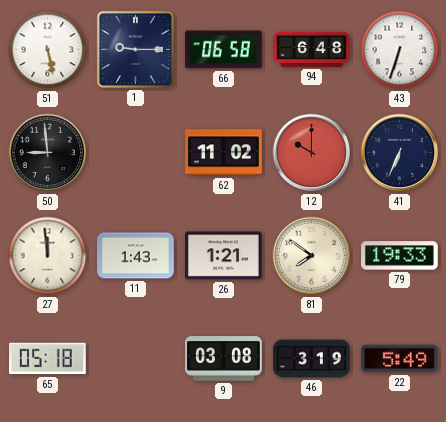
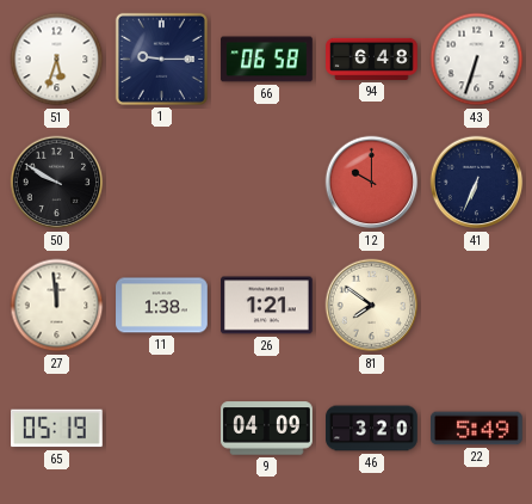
51: 5:28 -> 5:33
50: 8:59 -> 9:50
62: 11:02 -> none
11: 1:43 -> 1:38
79: 19:33 -> none
65: 05:18 -> 05:19
9: 03:08 -> 04:09
46: 3:19 -> 3:20
